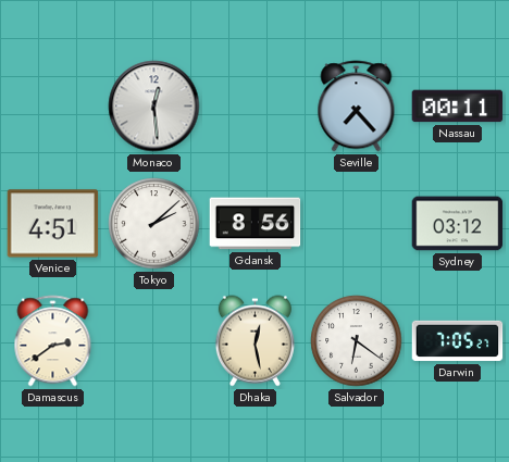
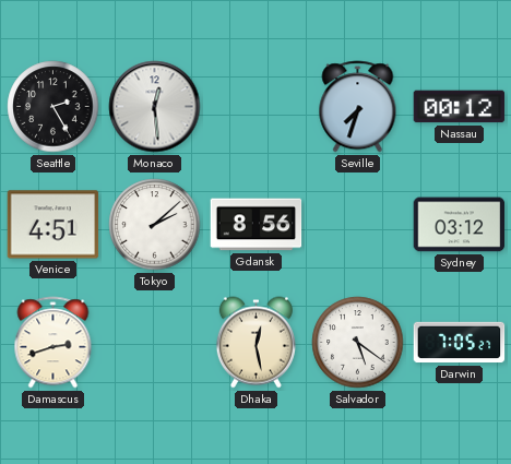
Seattle: none -> 2:25
Seville: 7:23 -> 7:33
Nassau: 00:11 -> 00:12
Damascus: 2:39 -> 2:42
Salvador: 6:21 -> 5:21
